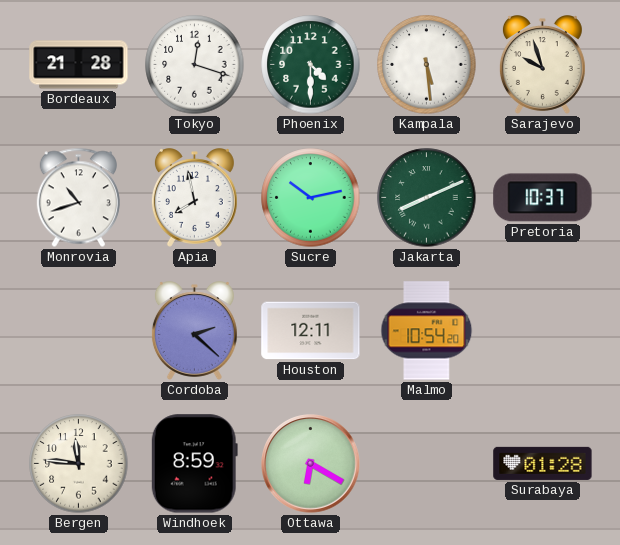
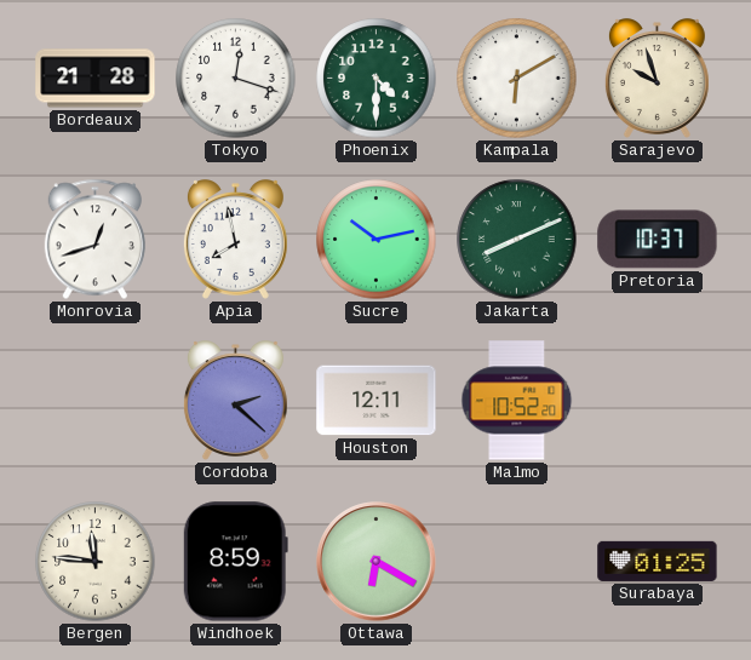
Kampala: 5:29 -> 6:10
Monrovia: 10:42 -> 12:42
Malmo: 10:54 -> 10:52
Surabaya: 01:28 -> 01:25
